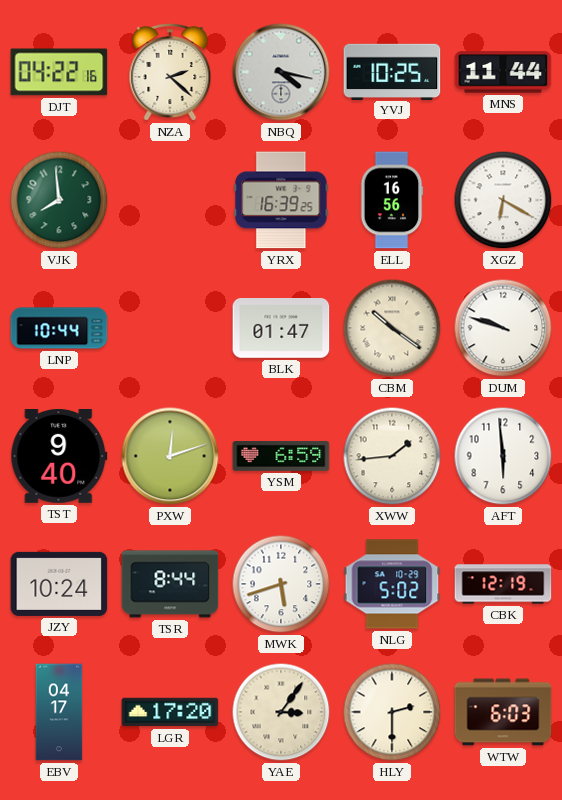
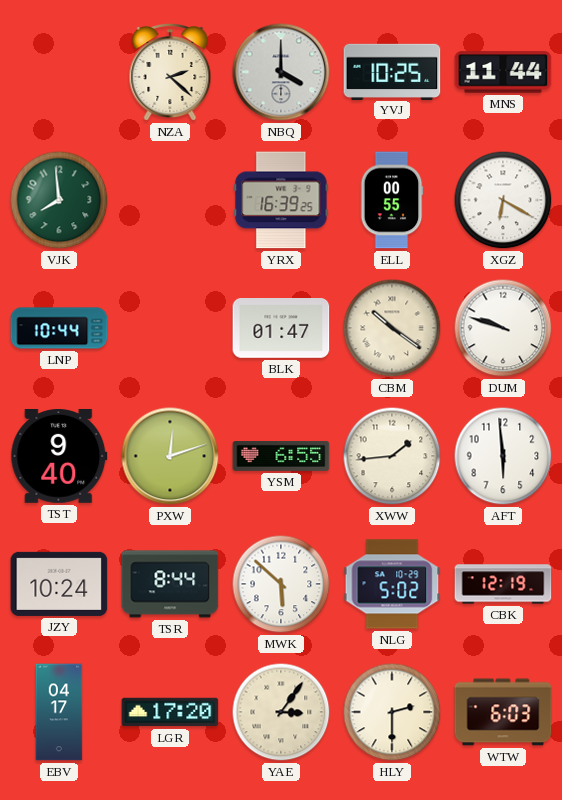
DJT: 04:22 -> none
NBQ: 4:17 -> 4:00
ELL: 16:56 -> 00:55
YSM: 6:59 -> 6:55
MWK: 5:42 -> 5:52
